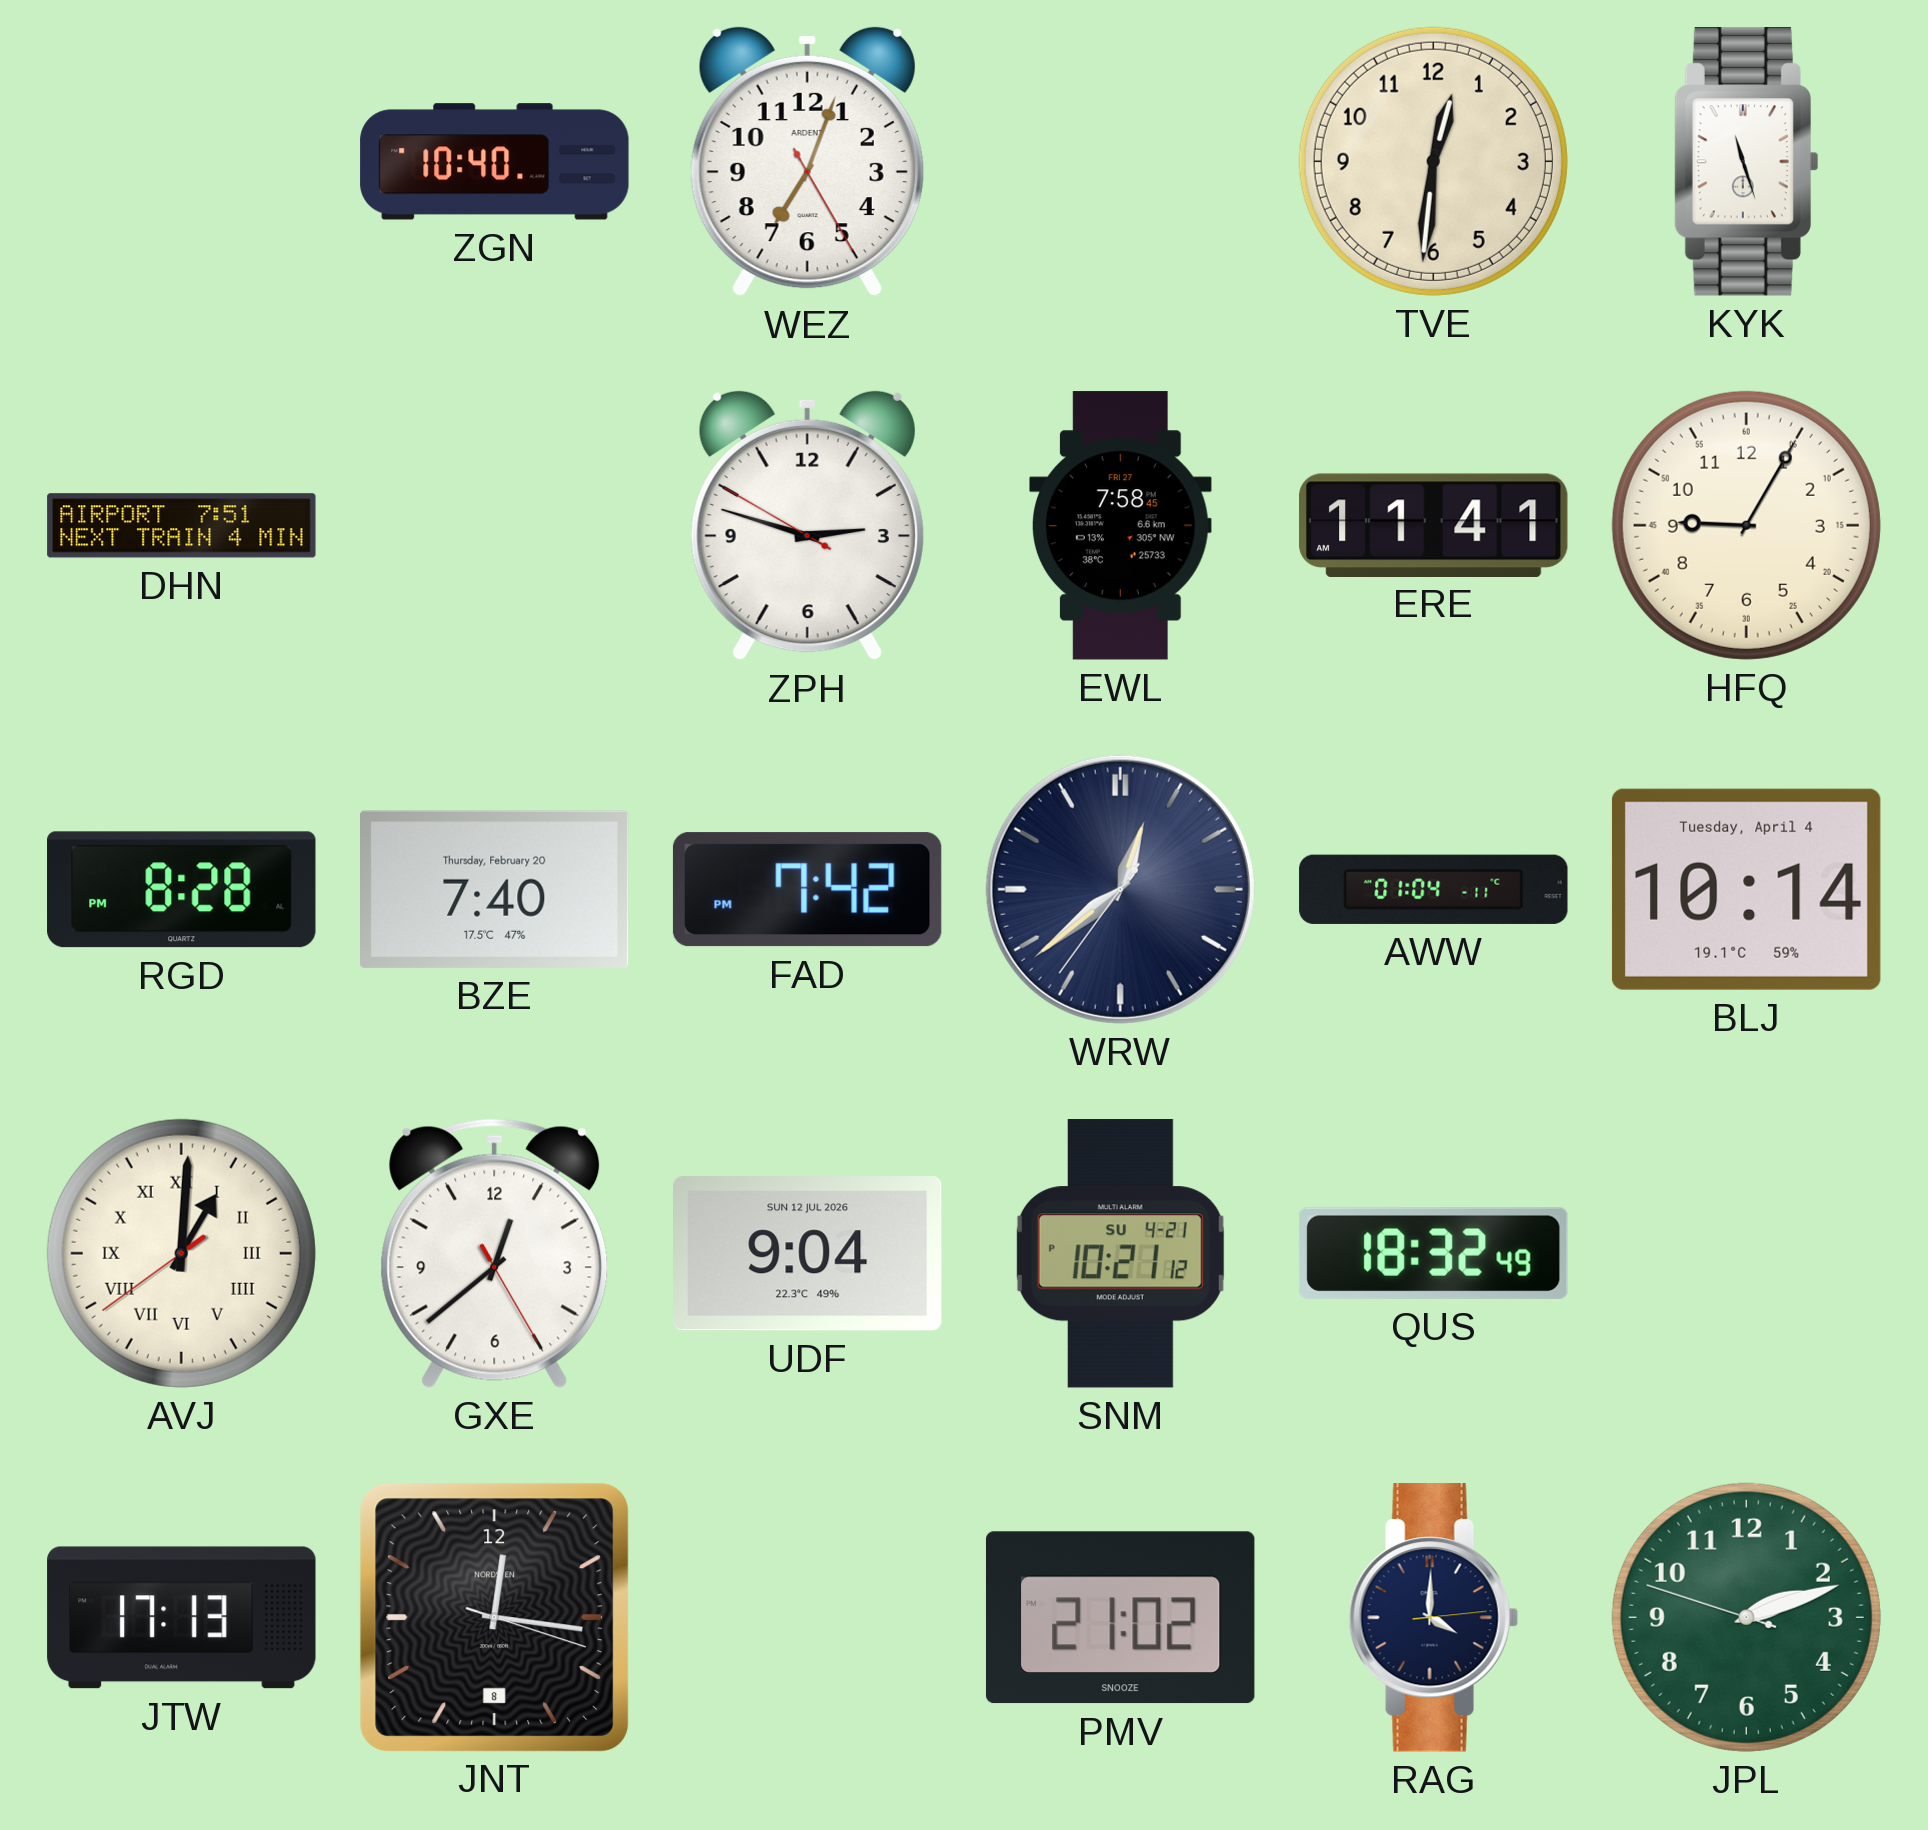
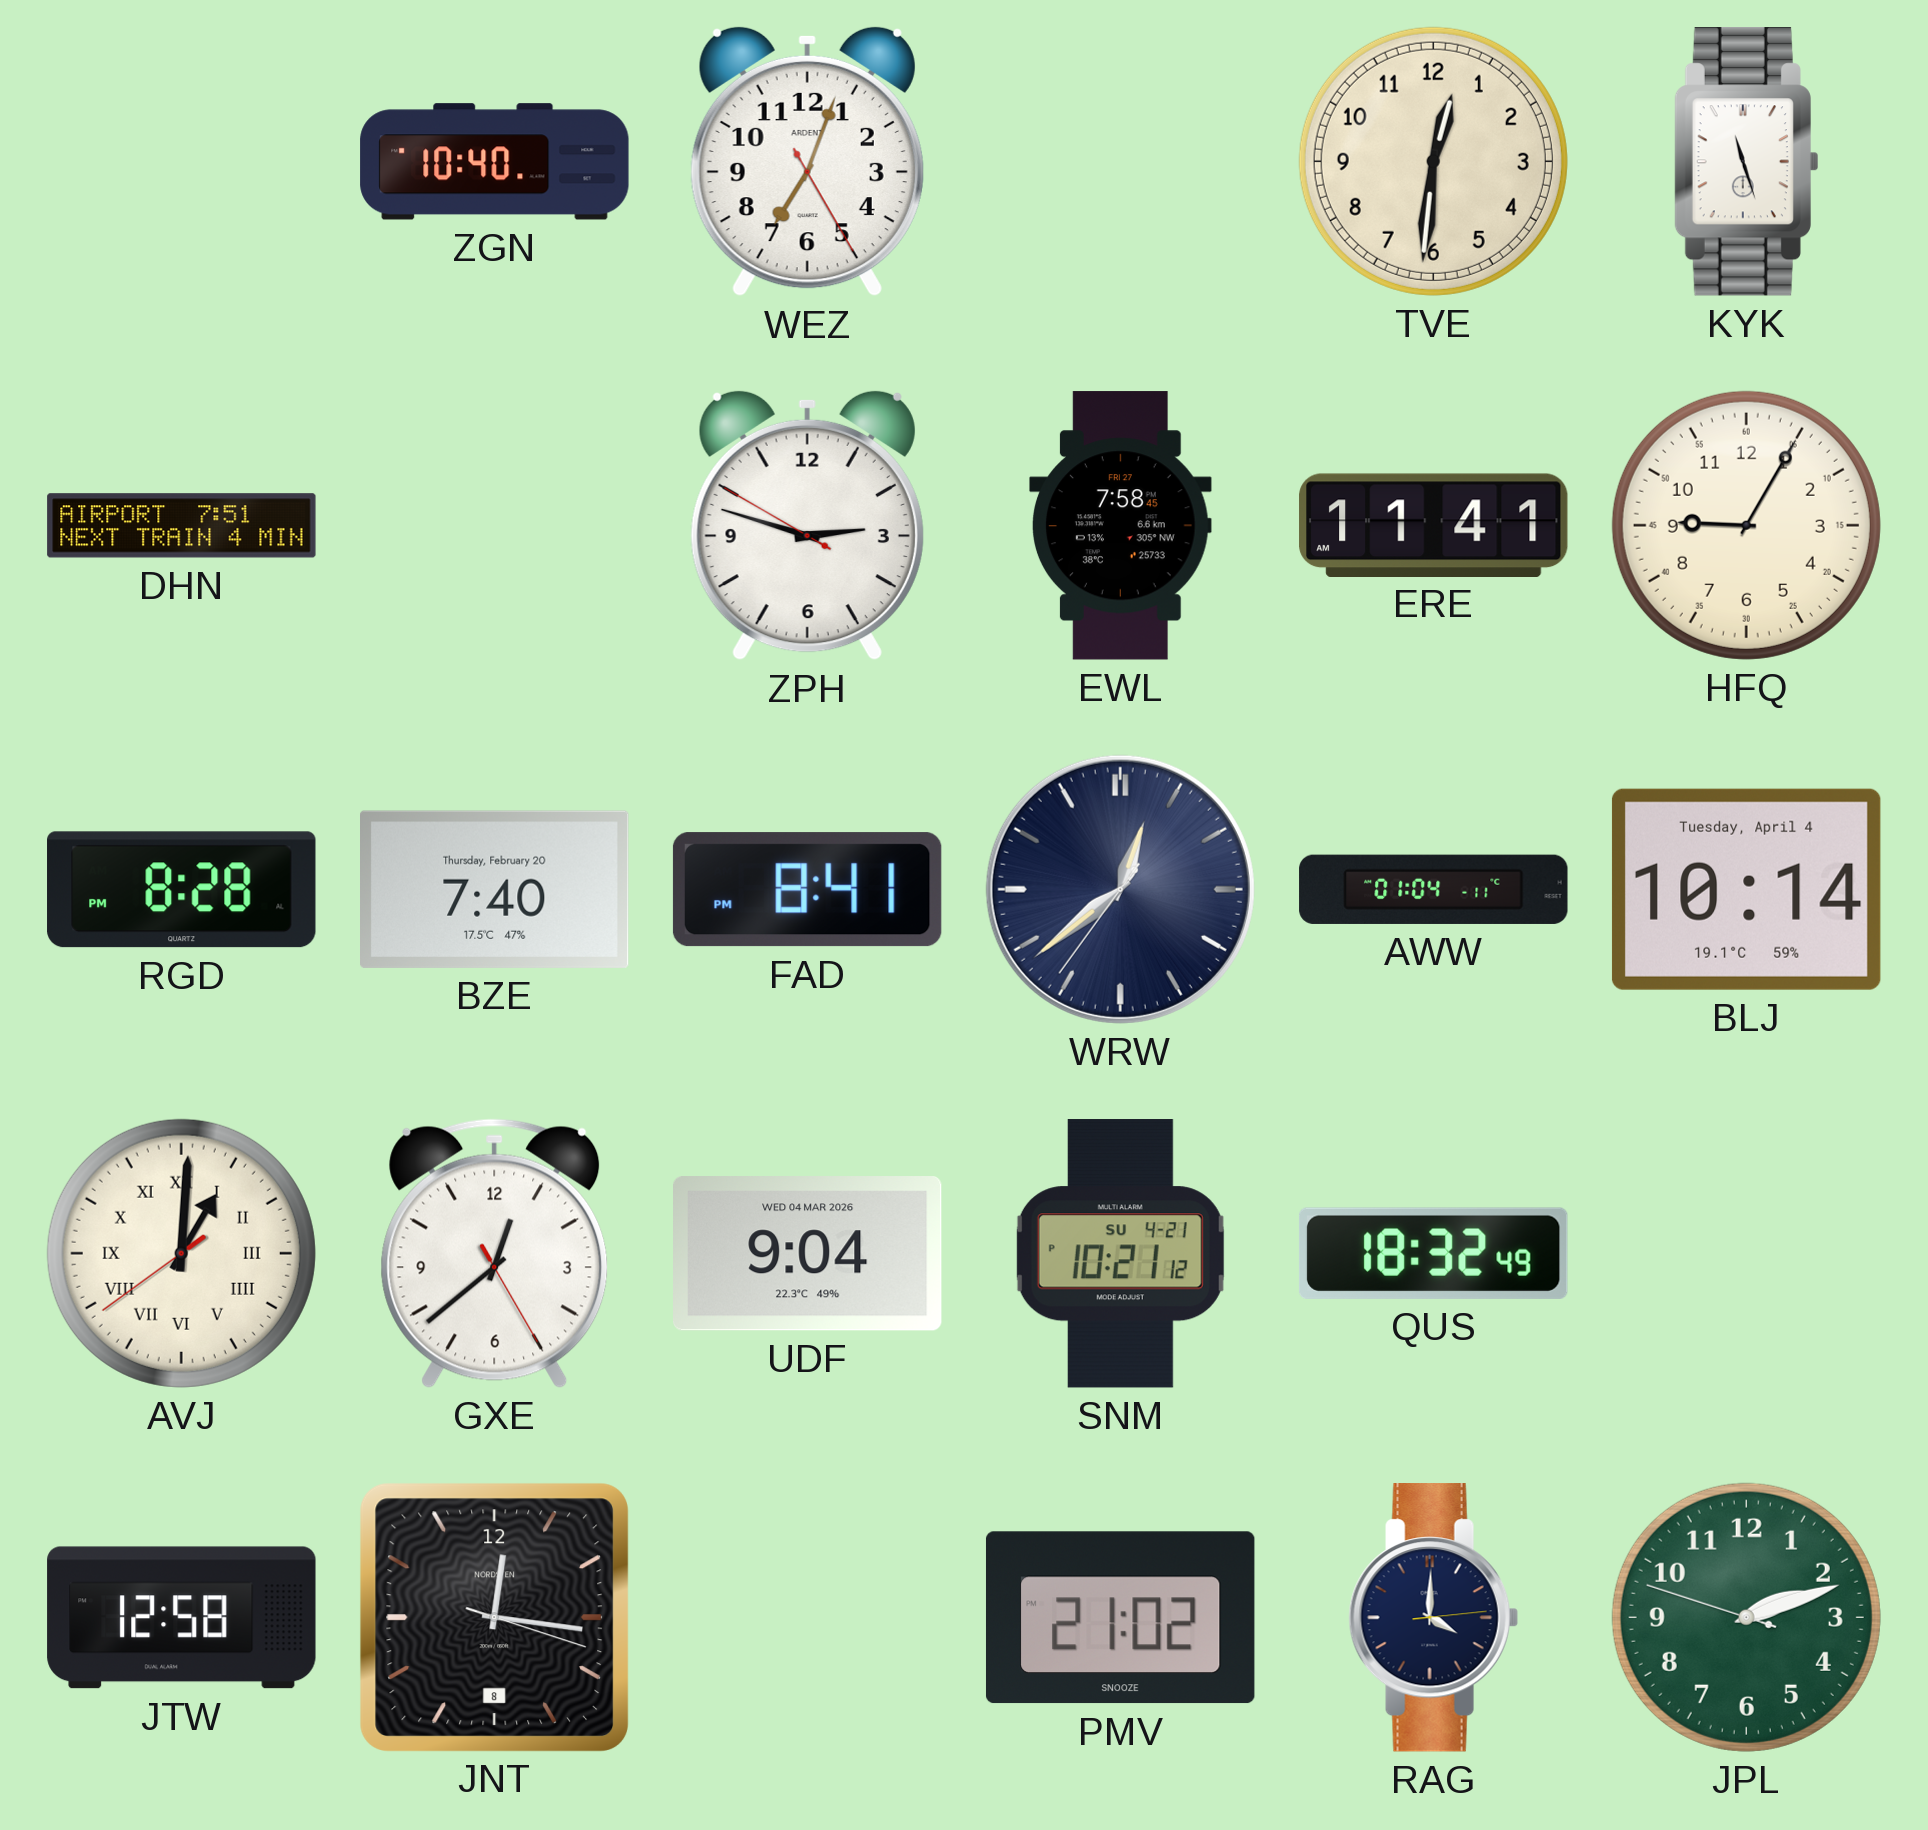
FAD: 7:42 -> 8:41
UDF date: SUN 12 JUL 2026 -> WED 04 MAR 2026
JTW: 17:13 -> 12:58
